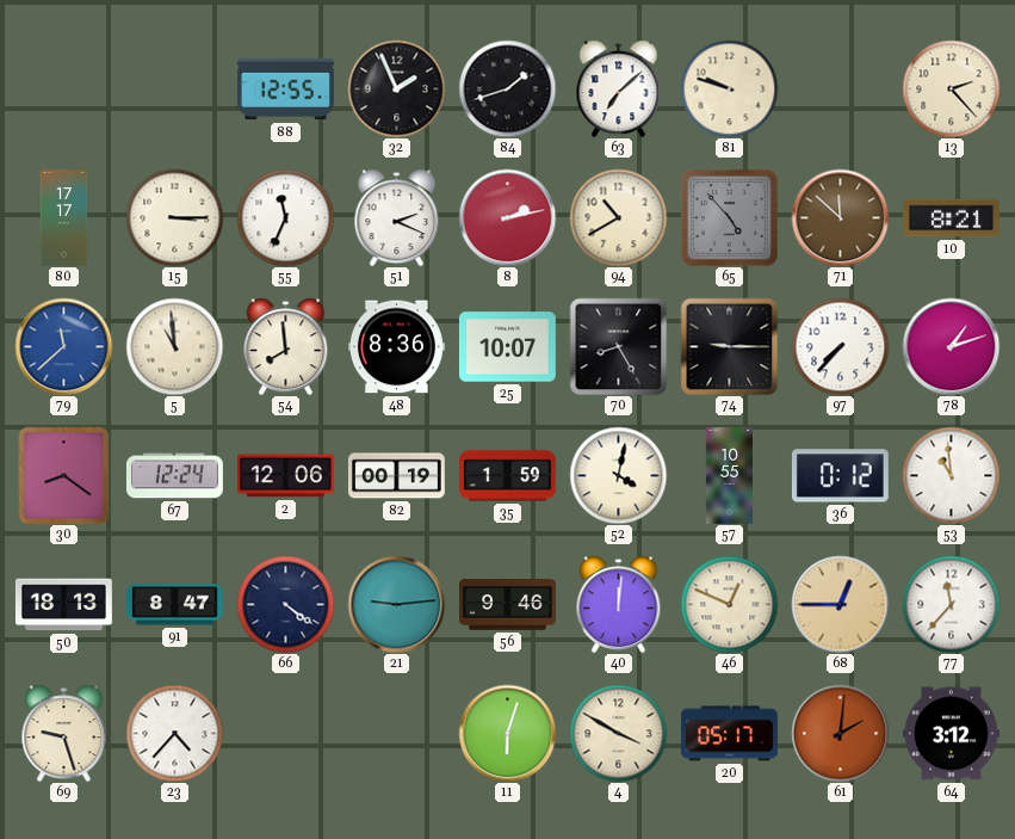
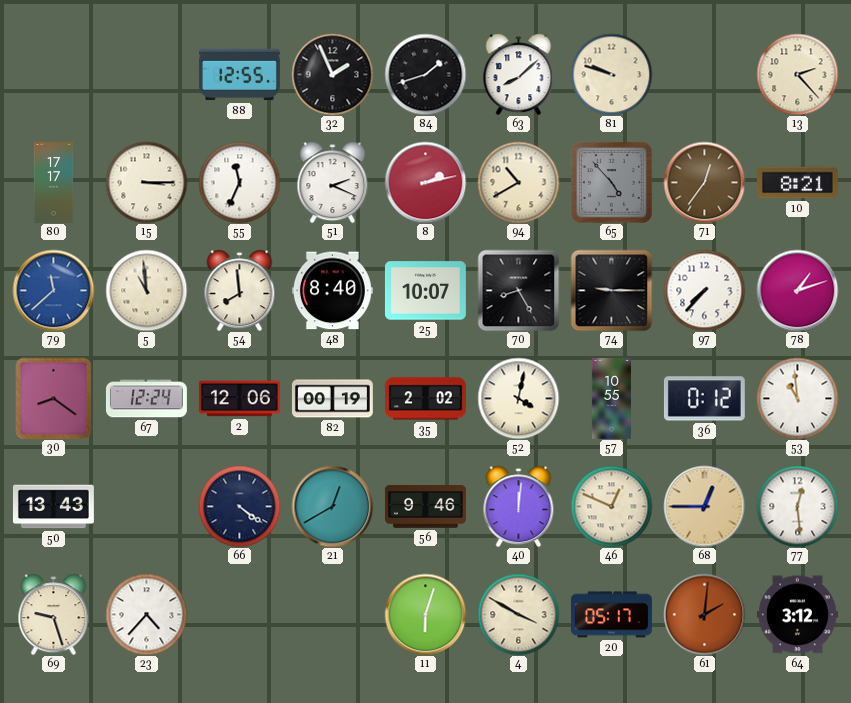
63: 7:08 -> 8:08
71: 11:52 -> 12:36
48: 8:36 -> 8:40
35: 1:59 -> 2:02
50: 18:13 -> 13:43
91: 8:47 -> none
21: 9:14 -> 12:40
77: 11:37 -> 12:29
